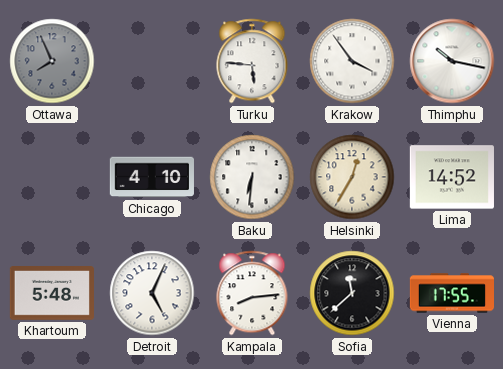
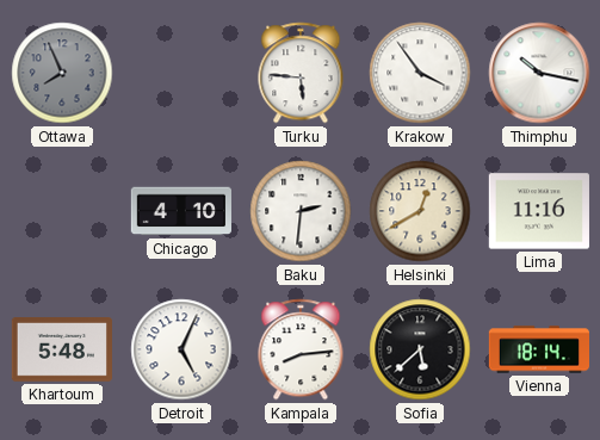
Baku: 6:31 -> 2:31
Helsinki: 12:35 -> 12:40
Lima: 14:52 -> 11:16
Sofia: 11:38 -> 5:38
Vienna: 17:55 -> 18:14
